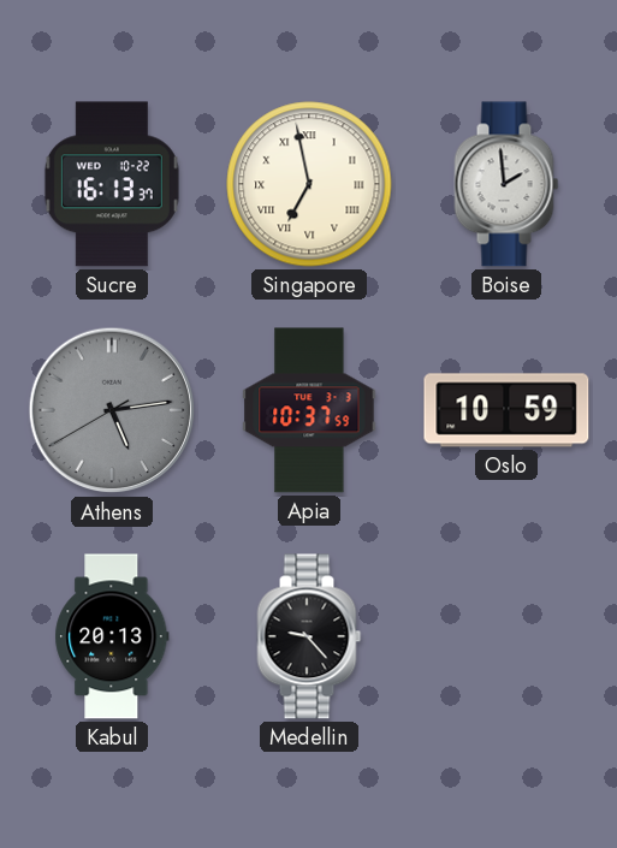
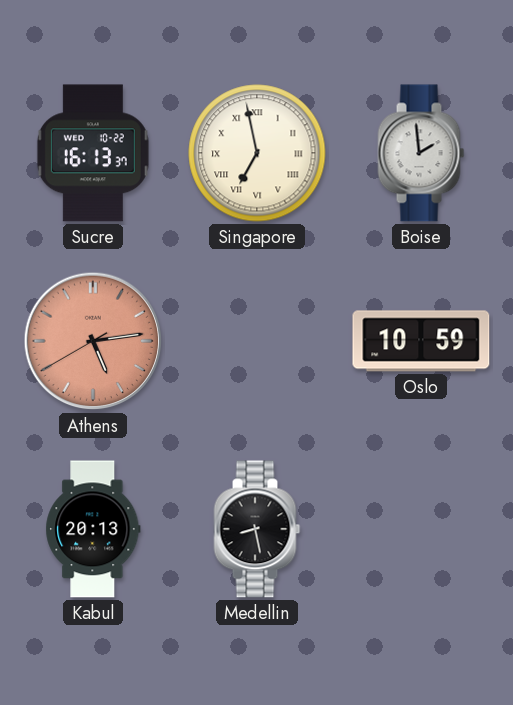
Athens dial: grey -> salmon
Apia: 10:37 -> none
Medellin: 9:23 -> 8:28
